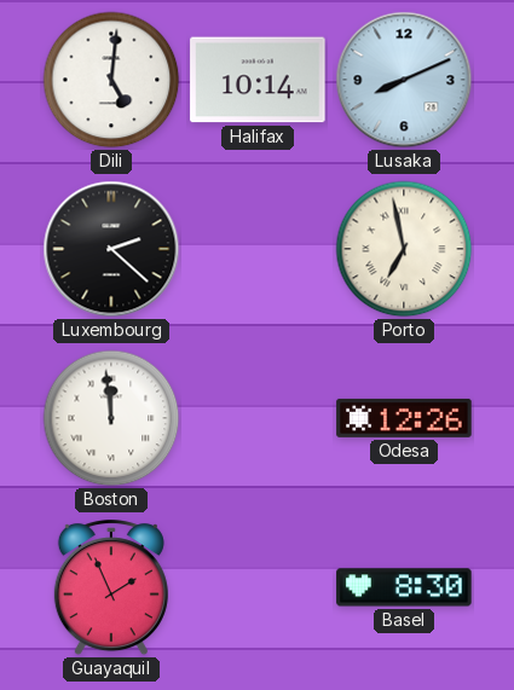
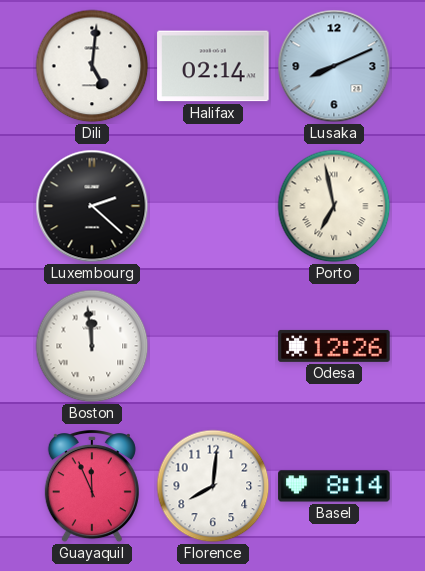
Halifax: 10:14 -> 02:14
Guayaquil: 1:56 -> 11:56
Florence: none -> 8:01
Basel: 8:30 -> 8:14
